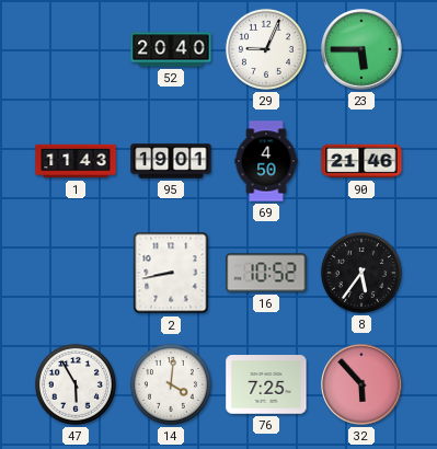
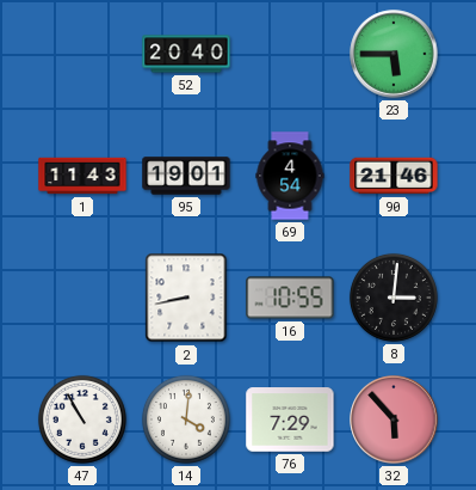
29: 9:04 -> none
69: 4:50 -> 4:54
16: 10:52 -> 10:55
8: 5:36 -> 3:01
47: 5:55 -> 10:55
76: 7:25 -> 7:29
